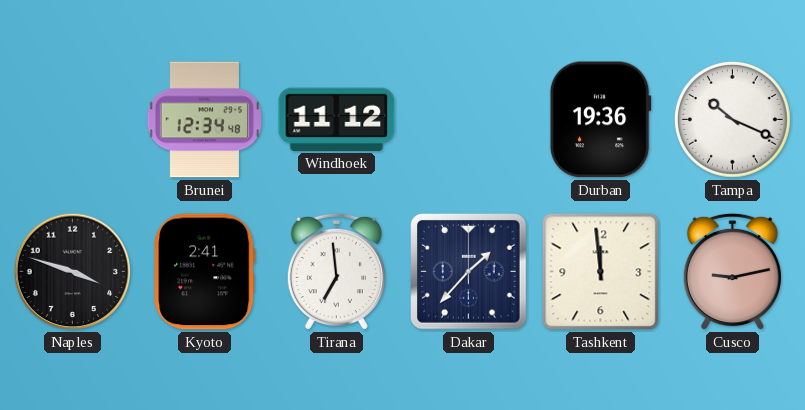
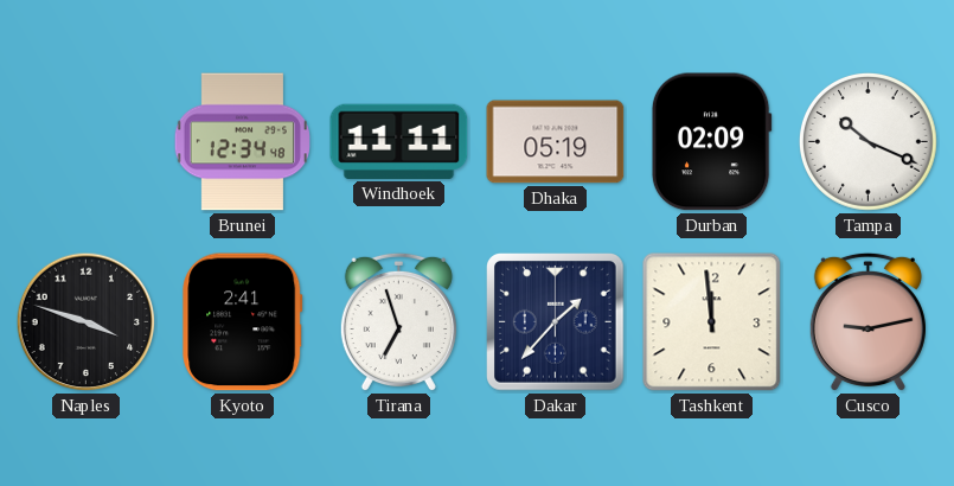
Windhoek: 11:12 -> 11:11
Dhaka: none -> 05:19
Durban: 19:36 -> 02:09
Tirana: 6:59 -> 6:57
